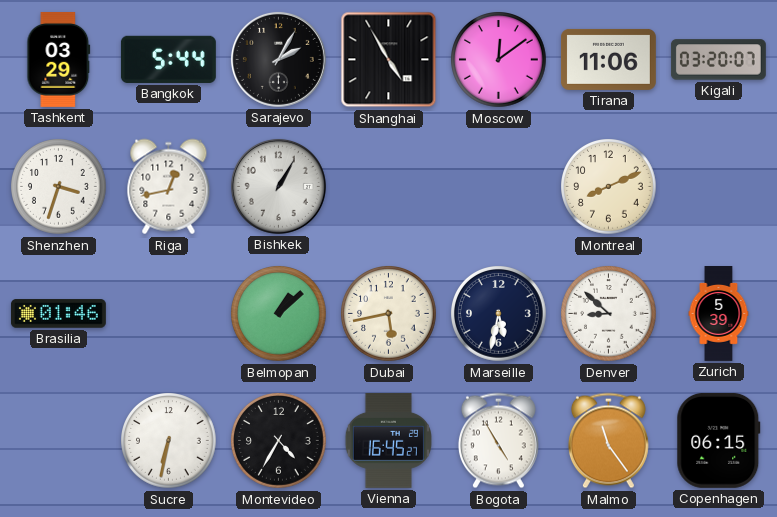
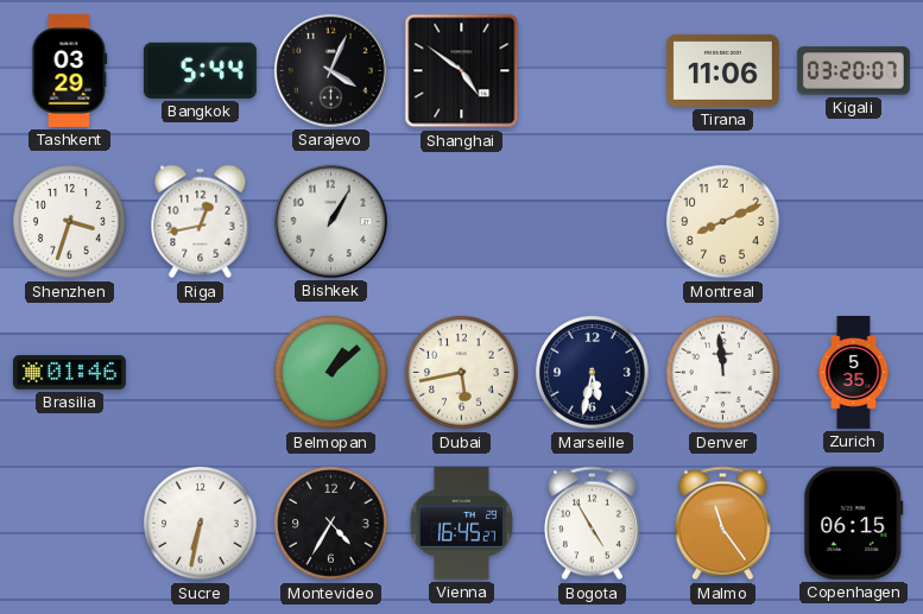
Sarajevo: 2:05 -> 4:04
Shanghai: 4:55 -> 4:51
Moscow: 12:09 -> none
Denver: 8:52 -> 11:59
Zurich: 5:39 -> 5:35
